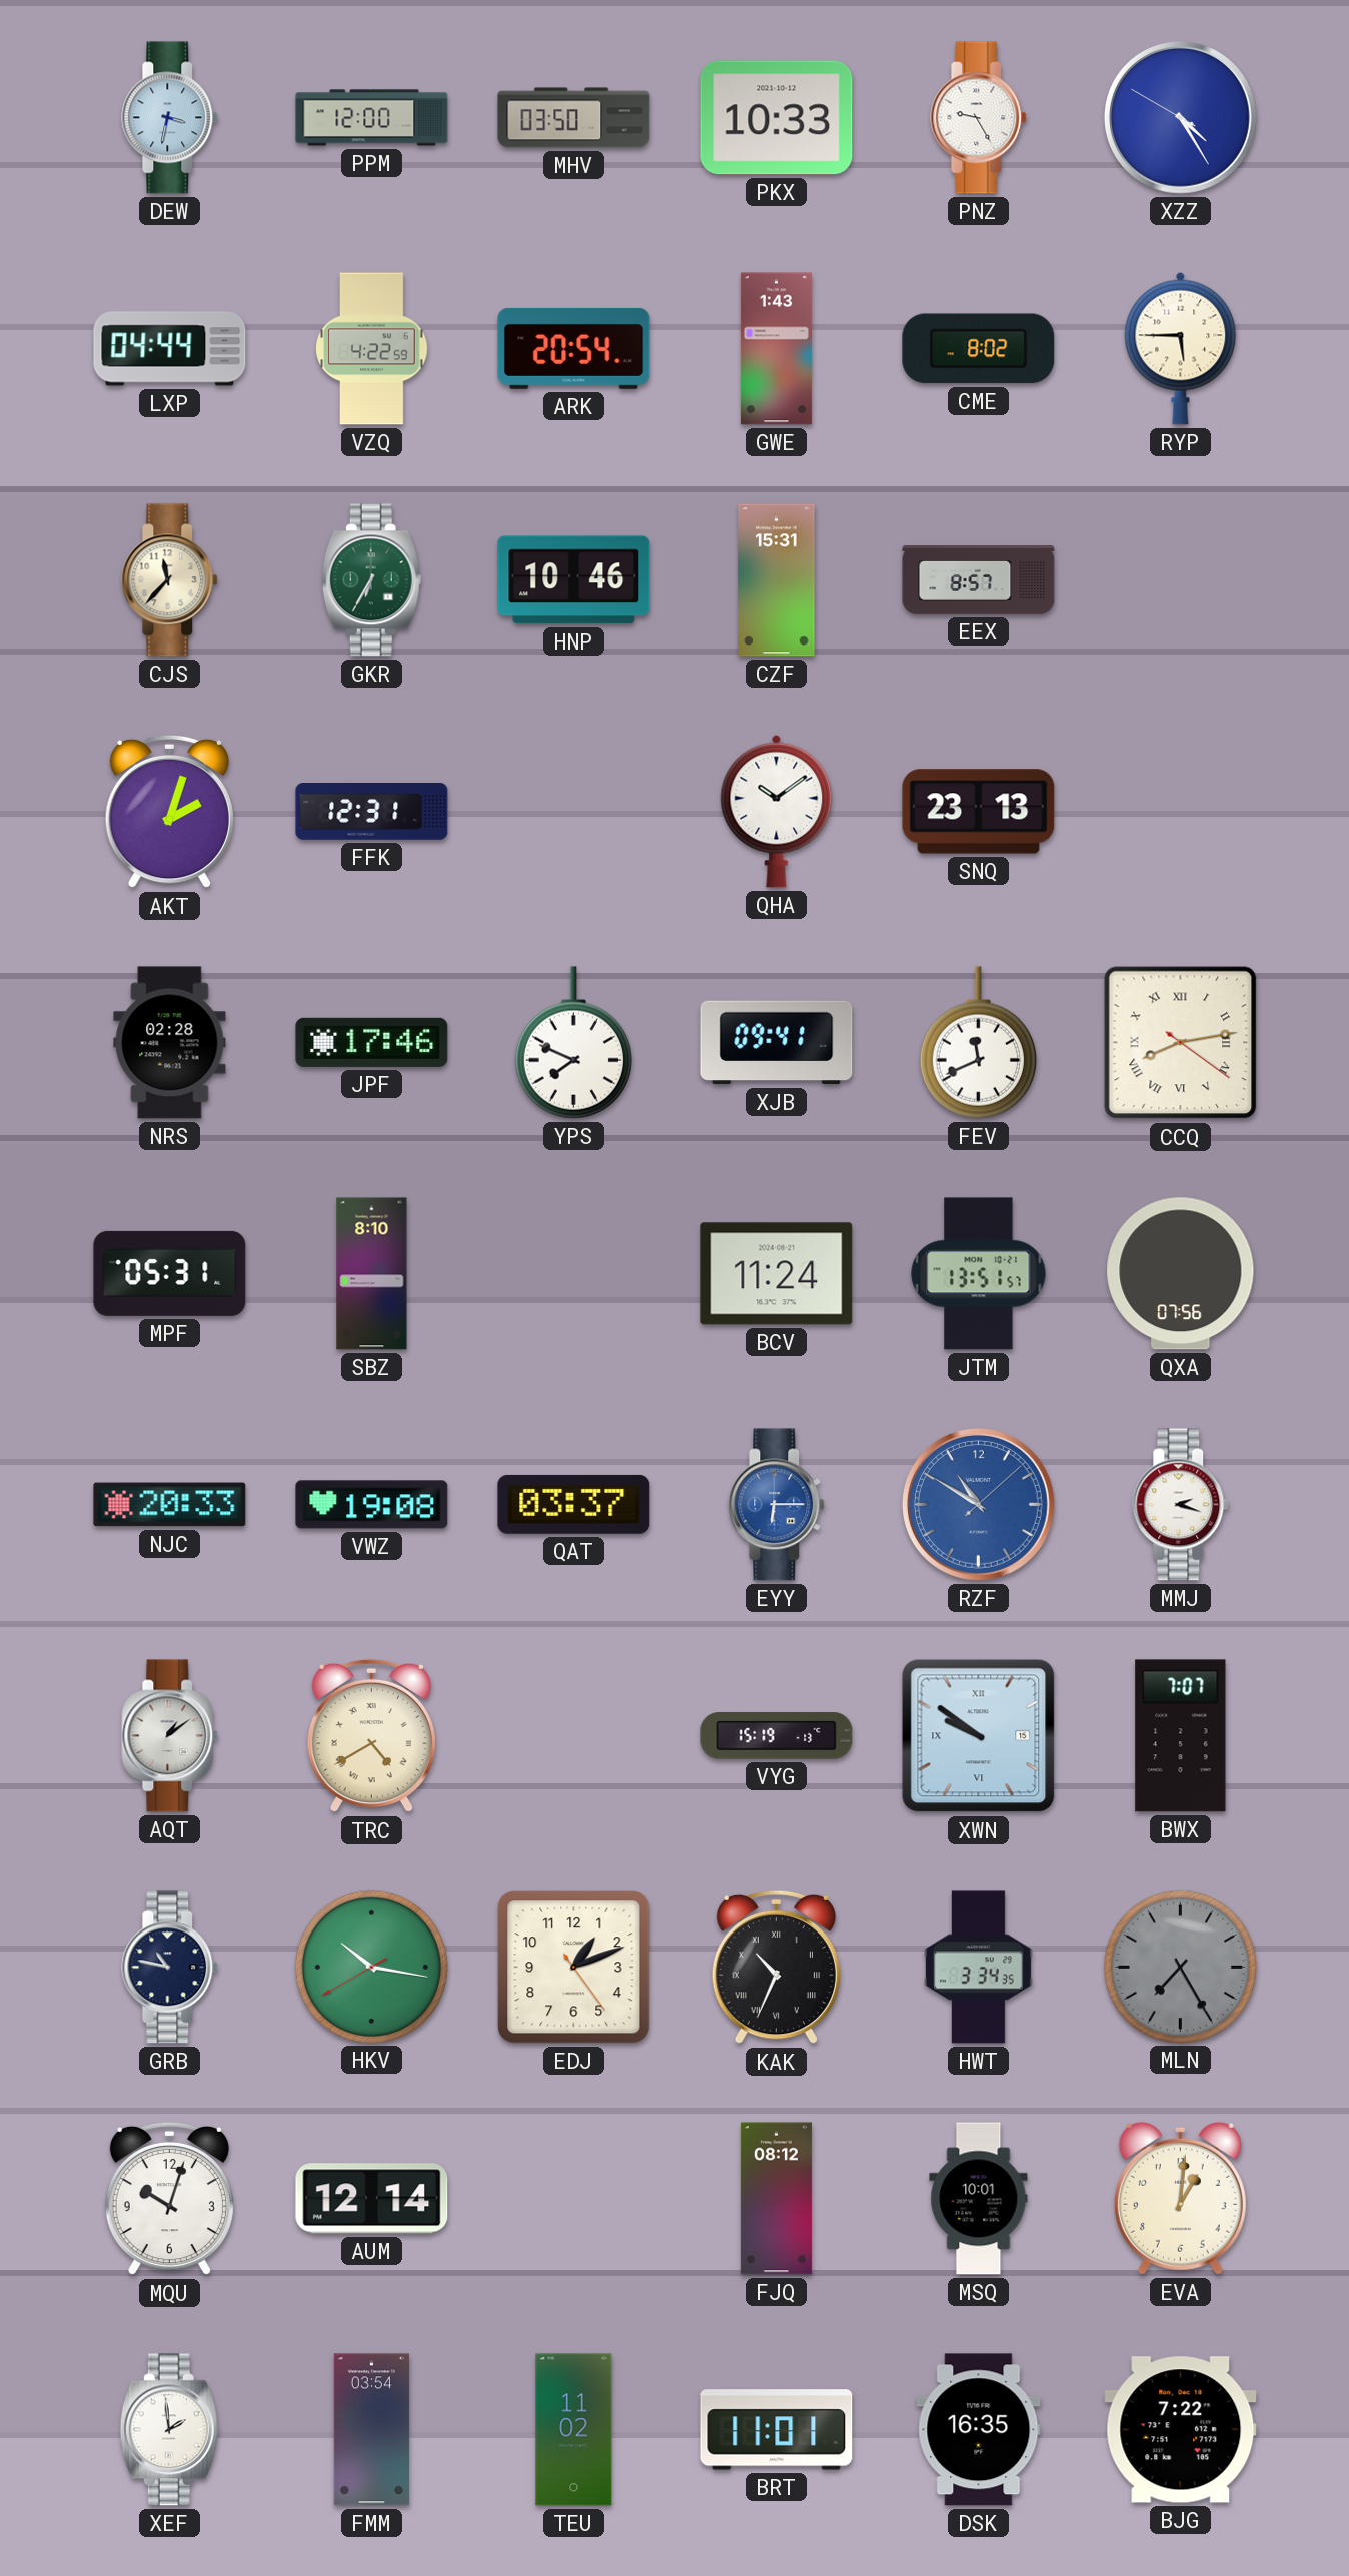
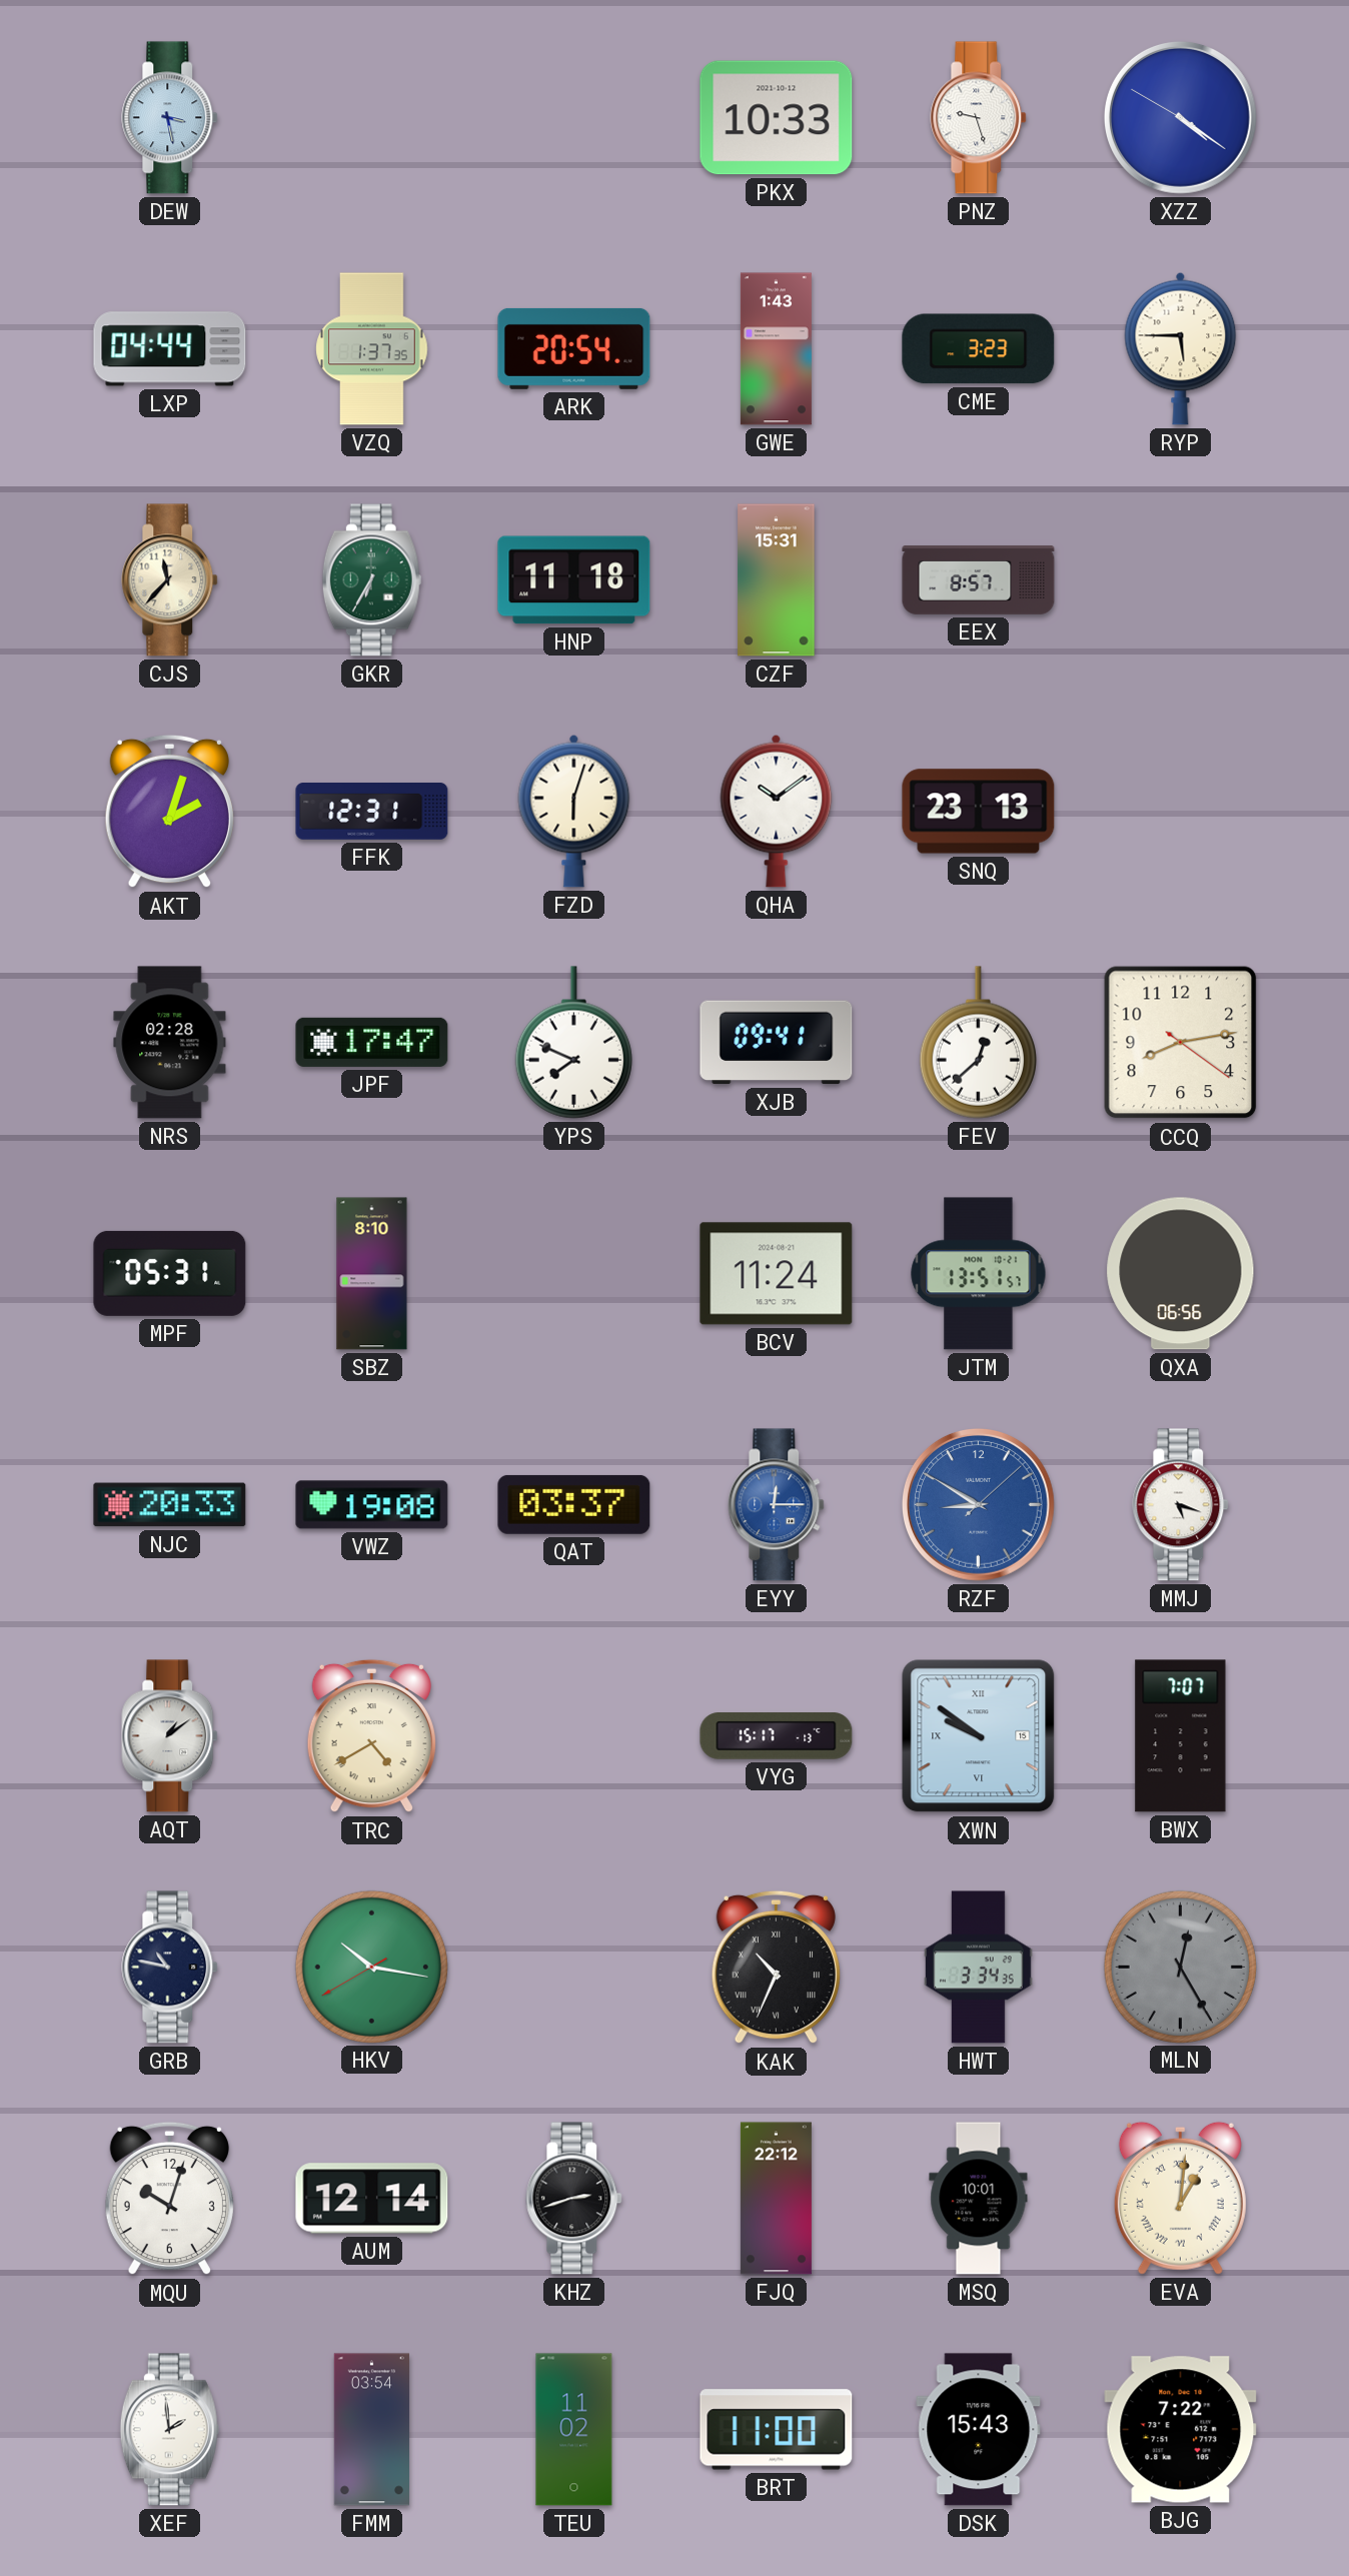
DEW: 3:32 -> 3:28
PPM: 12:00 -> none
MHV: 03:50 -> none
PNZ: 9:25 -> 9:27
XZZ: 4:24 -> 4:20
VZQ: 4:22 -> 1:37
CME: 8:02 -> 3:23
HNP: 10:46 -> 11:18
FZD: none -> 6:03
JPF: 17:46 -> 17:47
FEV: 11:41 -> 12:38
CCQ numerals: Roman -> Arabic
QXA: 07:56 -> 06:56
EYY: 6:15 -> 12:15
RZF: 10:50 -> 8:50
MMJ: 2:18 -> 5:18
VYG: 15:19 -> 15:17
EDJ: 1:11 -> none
MLN: 7:25 -> 12:25
KHZ: none -> 2:42
FJQ: 08:12 -> 22:12
EVA numerals: Arabic -> Roman
BRT: 11:01 -> 11:00
DSK: 16:35 -> 15:43
